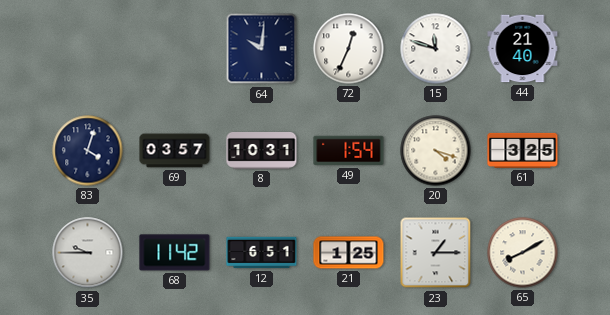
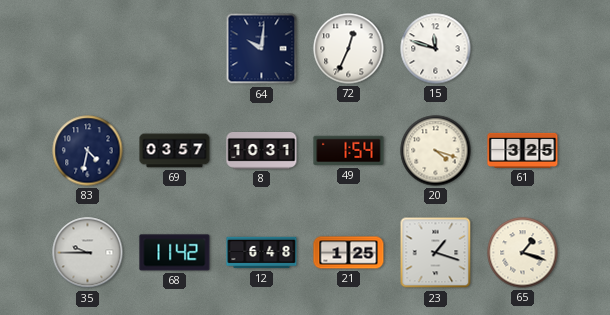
44: 21:40 -> none
83: 4:03 -> 4:32
12: 6:51 -> 6:48
23: 1:15 -> 1:18
65: 8:10 -> 1:18
